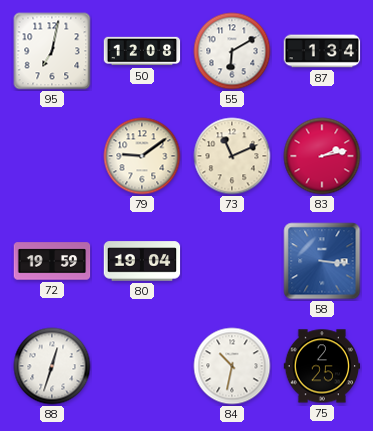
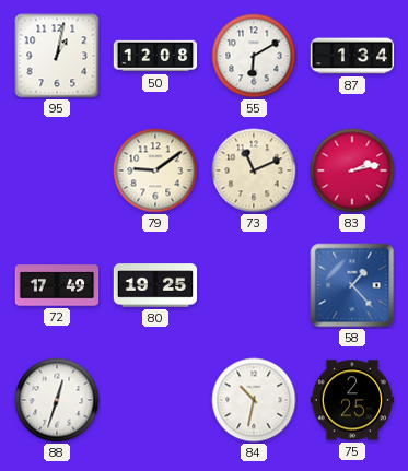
95: 7:02 -> 1:02
72: 19:59 -> 17:49
80: 19:04 -> 19:25
58: 3:16 -> 1:23
